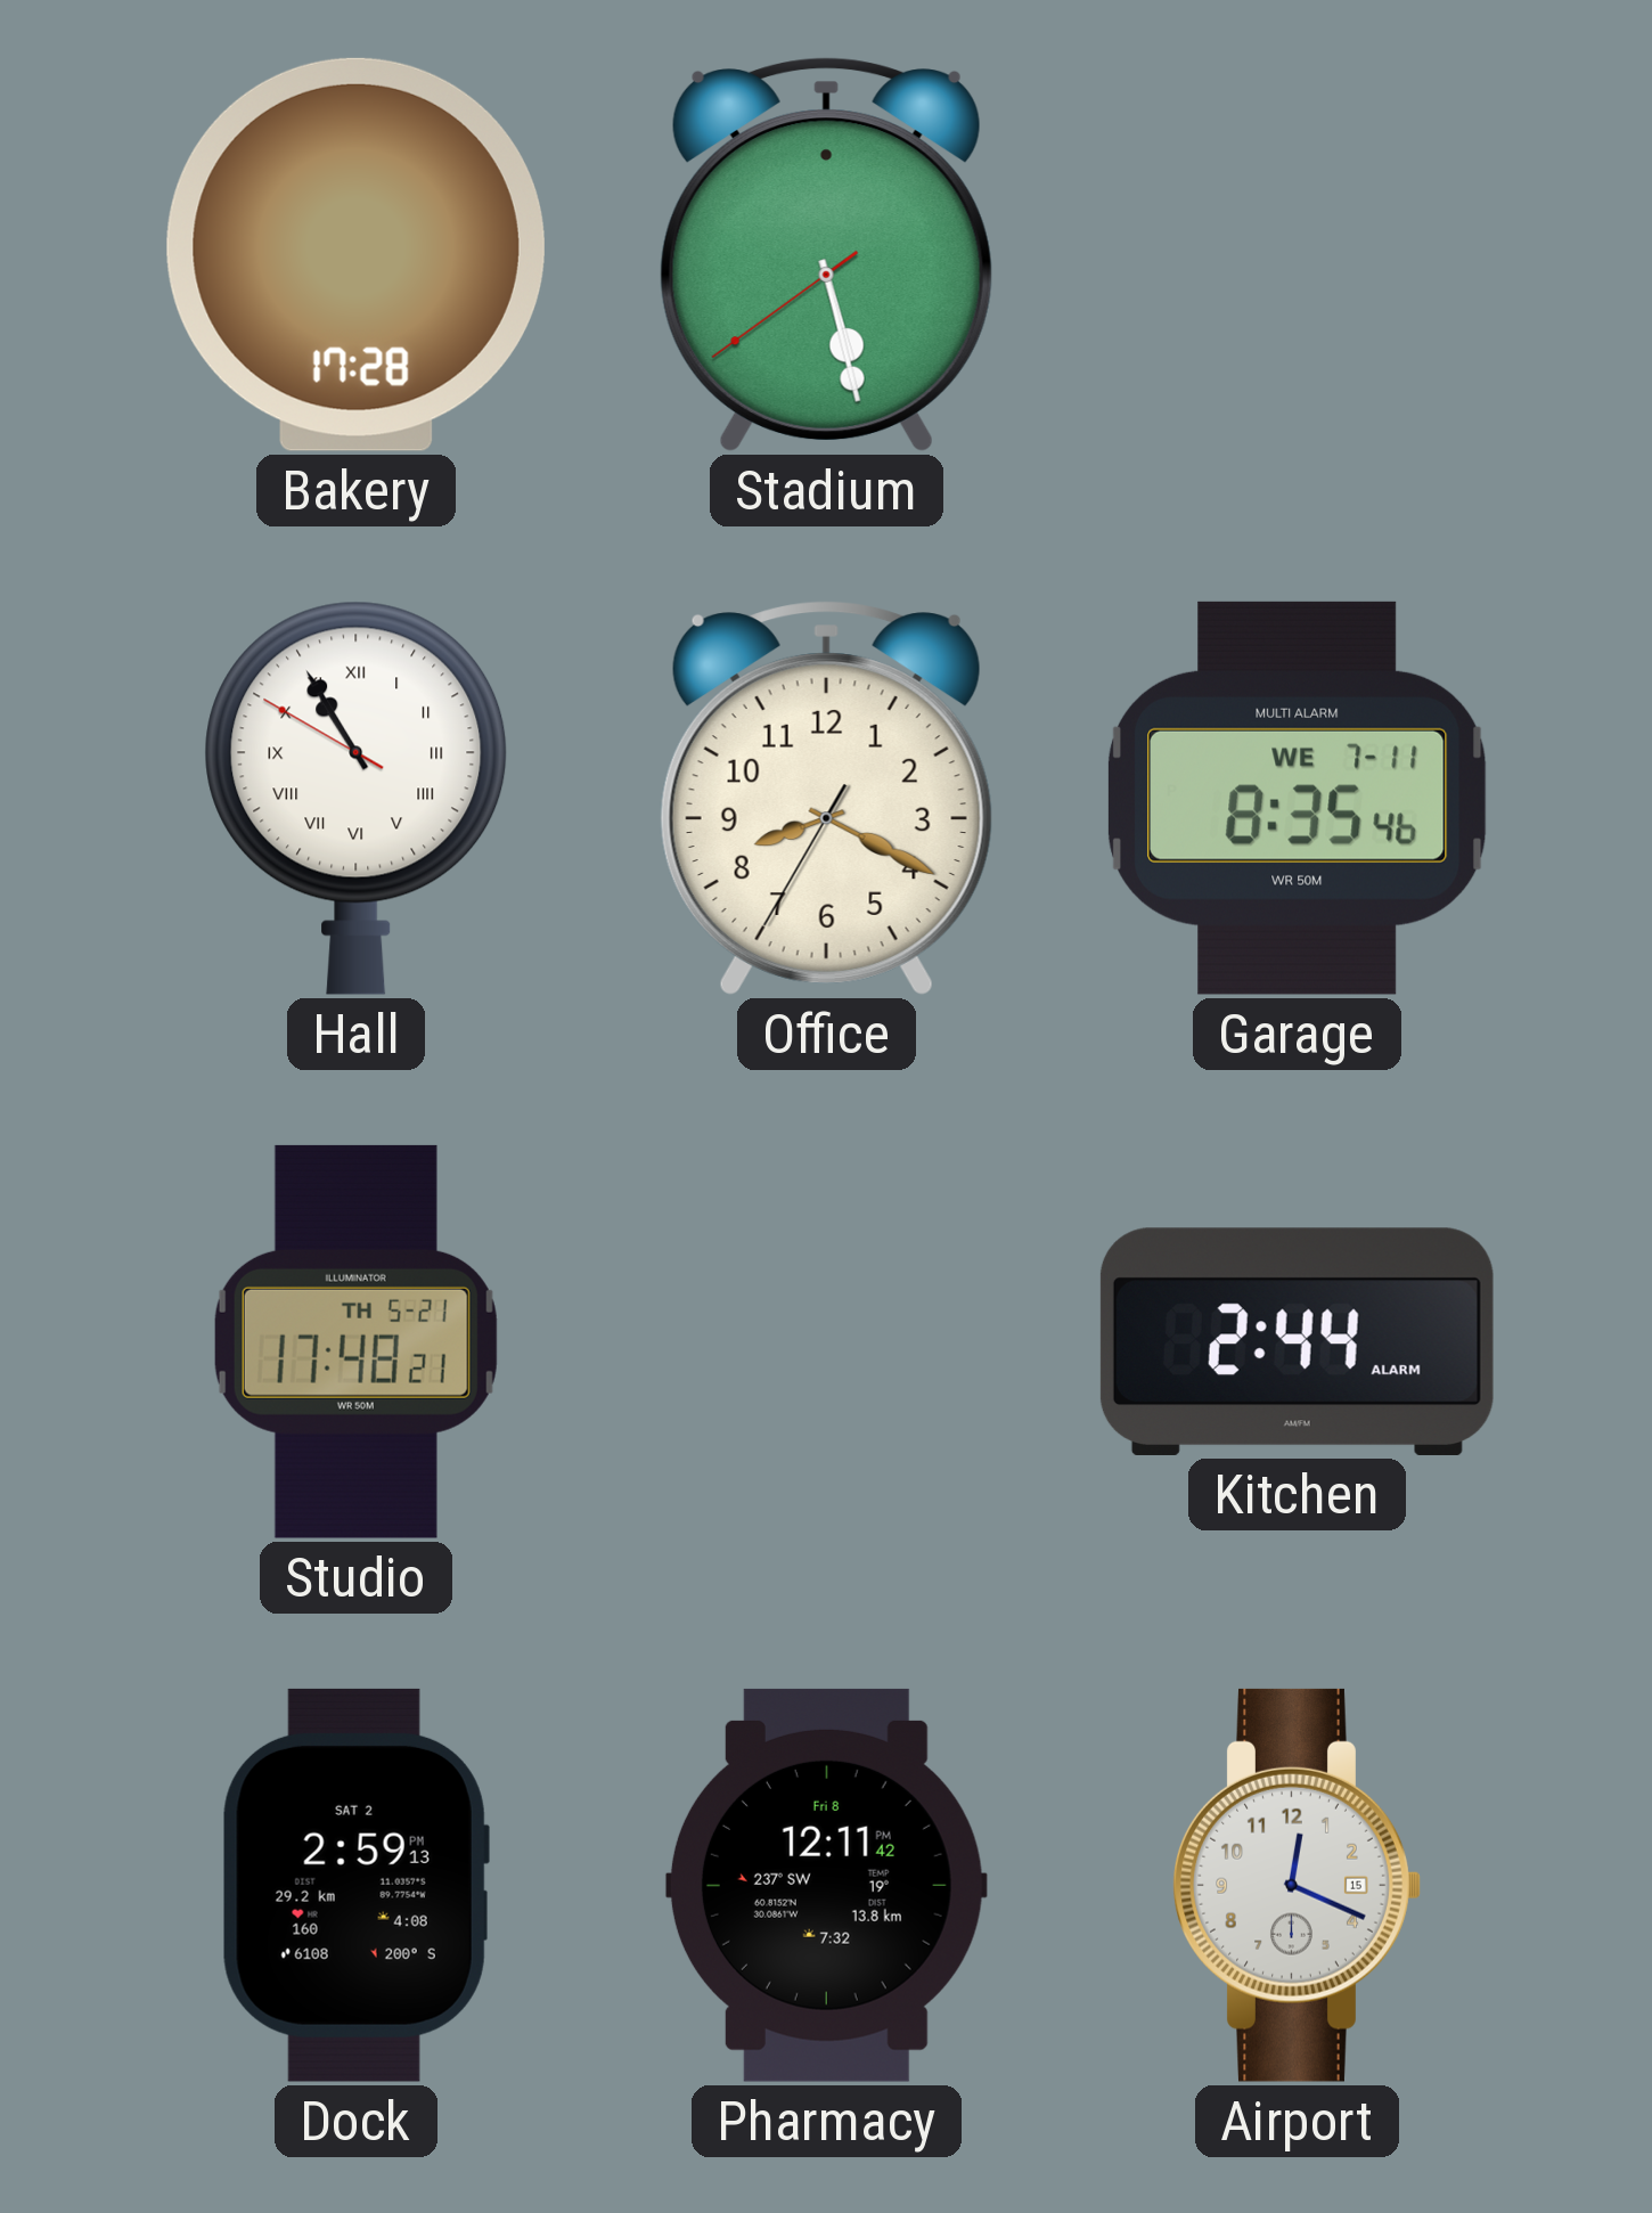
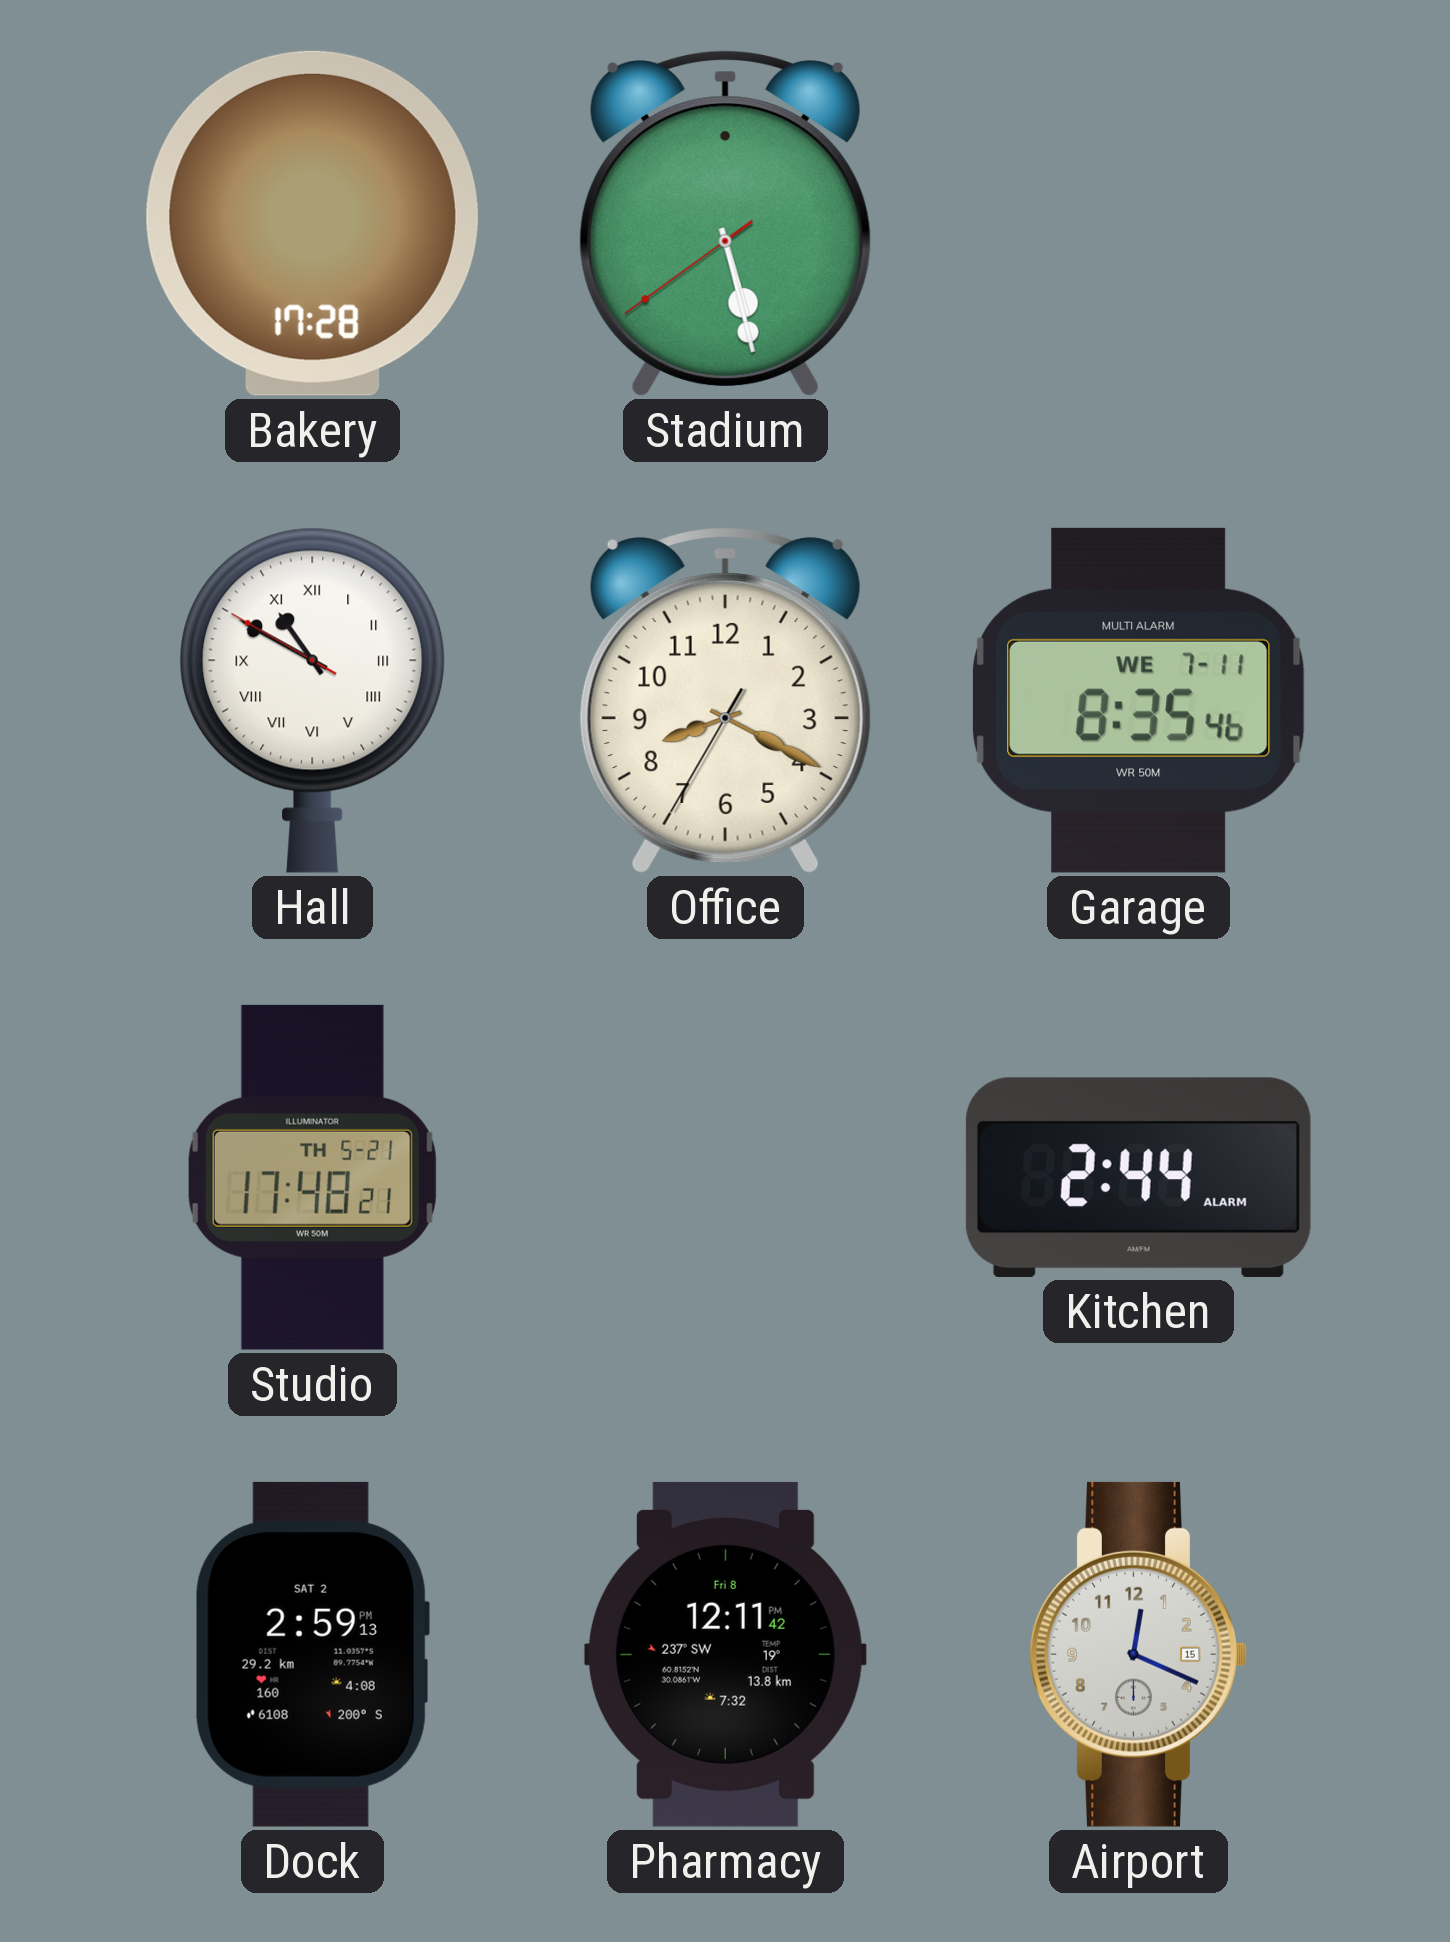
Hall: 10:54 -> 10:49
